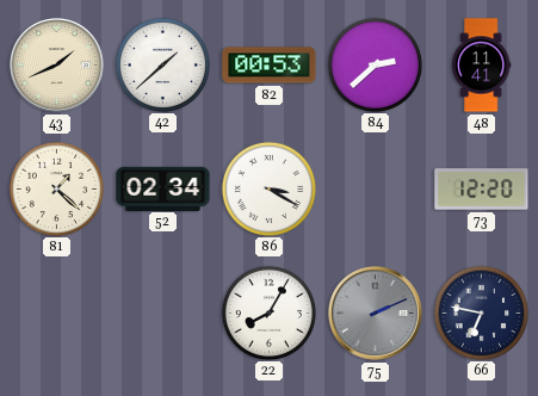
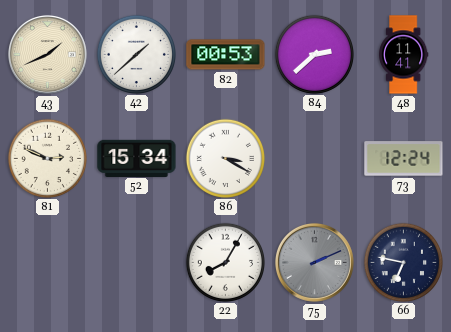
81: 1:22 -> 2:49
52: 02:34 -> 15:34
73: 12:20 -> 12:24
